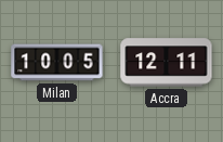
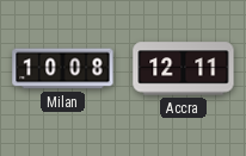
Milan: 10:05 -> 10:08
